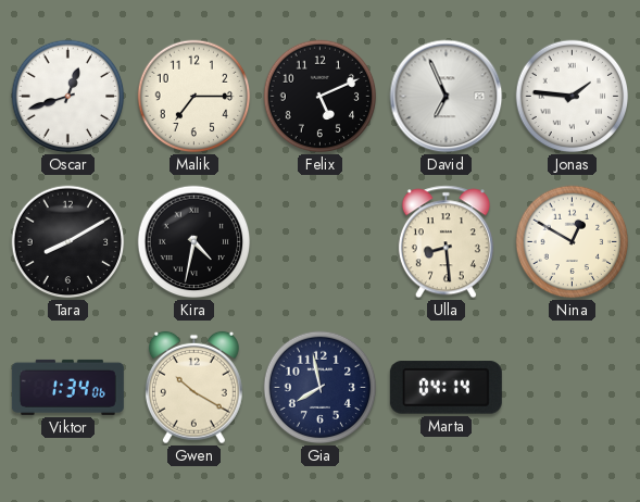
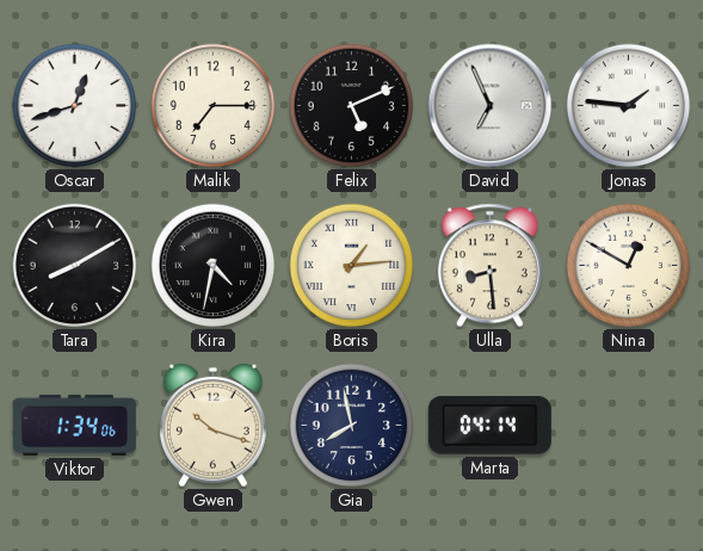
Boris: none -> 1:14
Gwen: 10:20 -> 10:18
